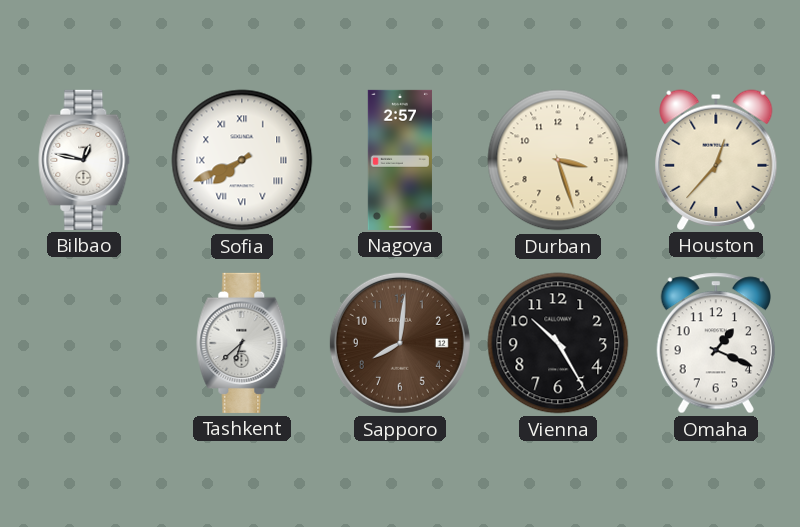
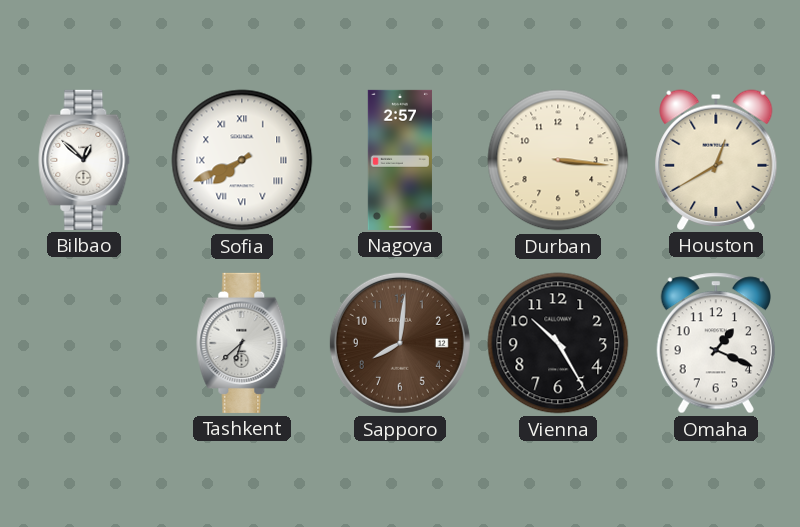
Bilbao: 12:47 -> 12:52
Durban: 3:27 -> 3:16
Houston: 12:37 -> 12:40
